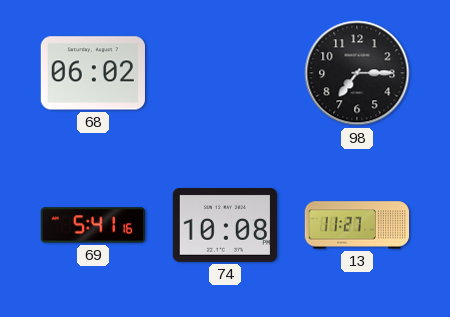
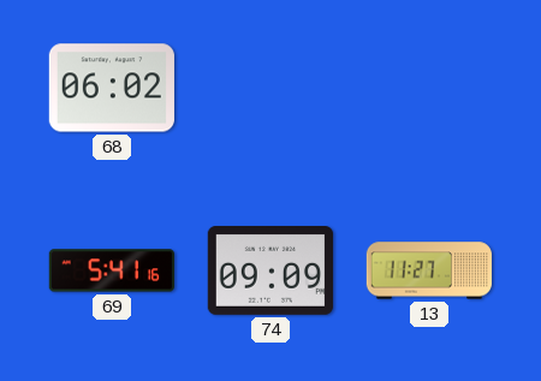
98: 7:15 -> none
74: 10:08 -> 09:09
